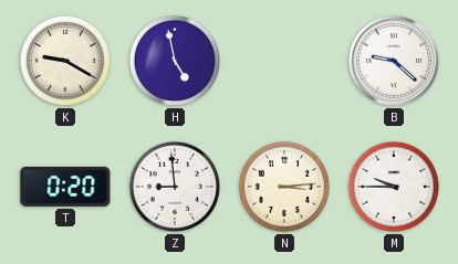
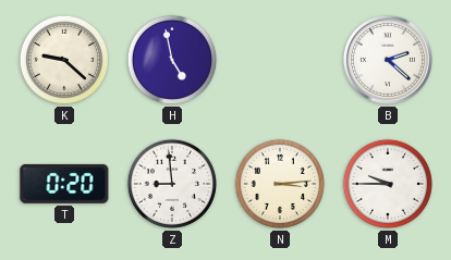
K: 9:20 -> 9:22
B: 9:22 -> 2:22
